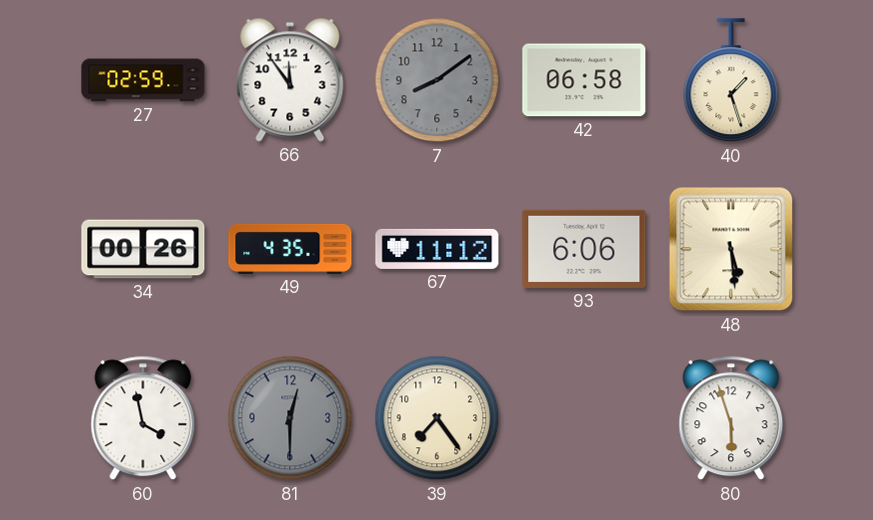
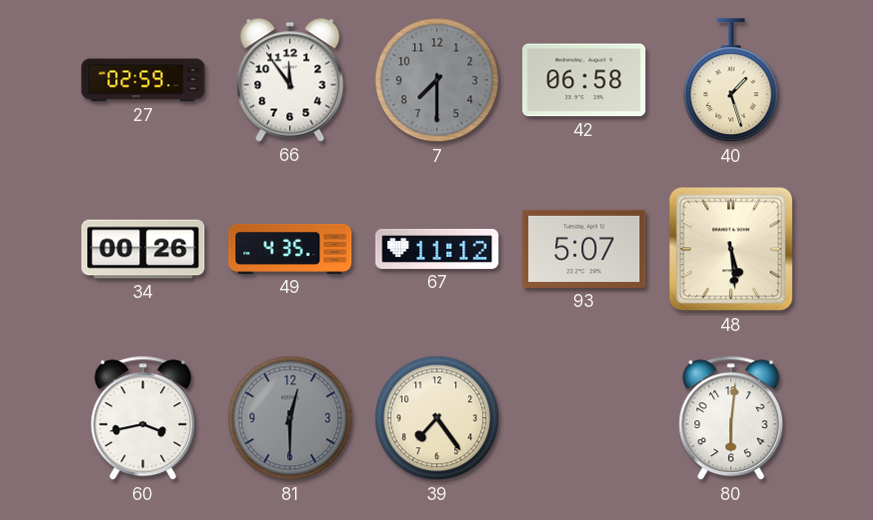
7: 8:09 -> 7:30
93: 6:06 -> 5:07
60: 3:58 -> 3:43
80: 5:57 -> 6:01
